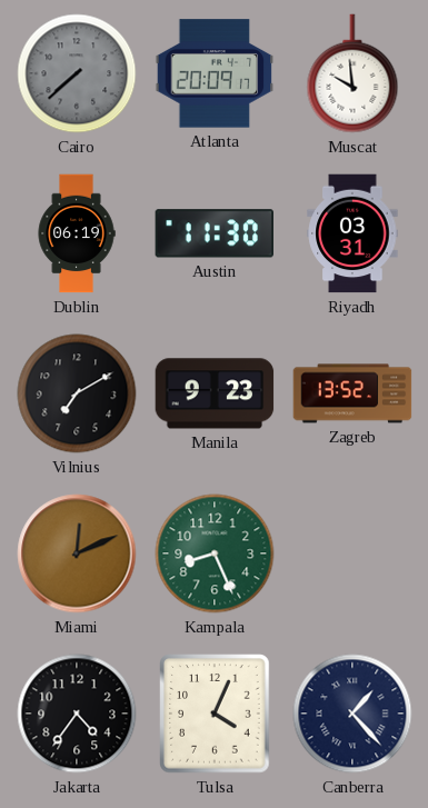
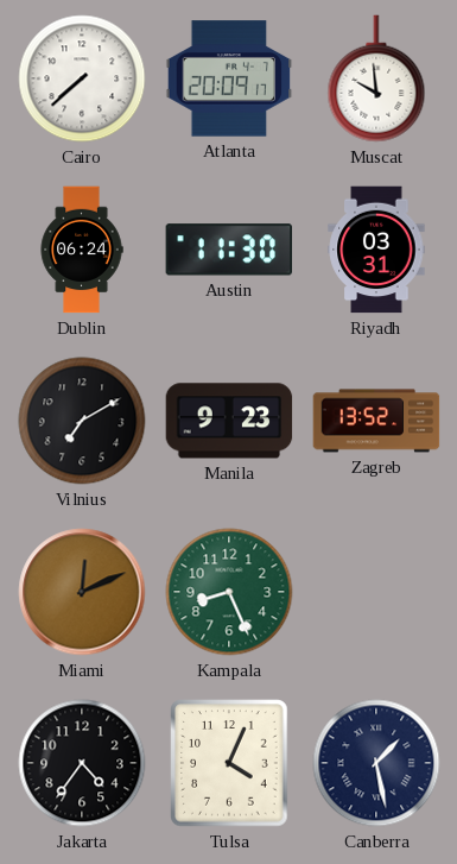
Cairo dial: grey -> white
Dublin: 06:19 -> 06:24
Canberra: 1:23 -> 1:28
